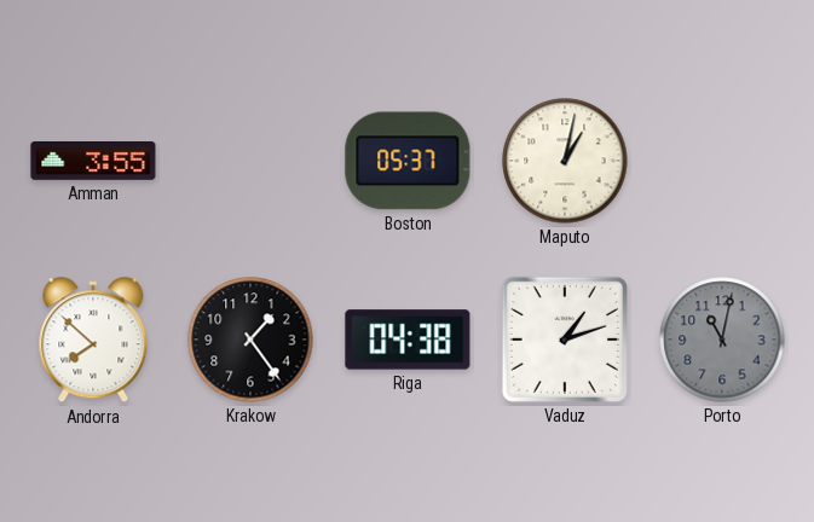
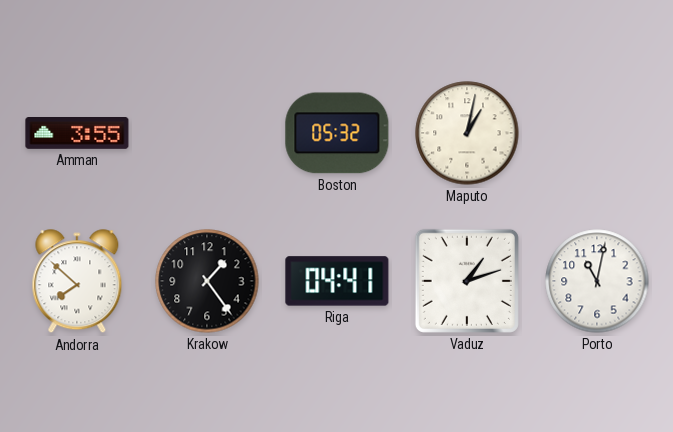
Boston: 05:37 -> 05:32
Riga: 04:38 -> 04:41
Porto dial: grey -> white
